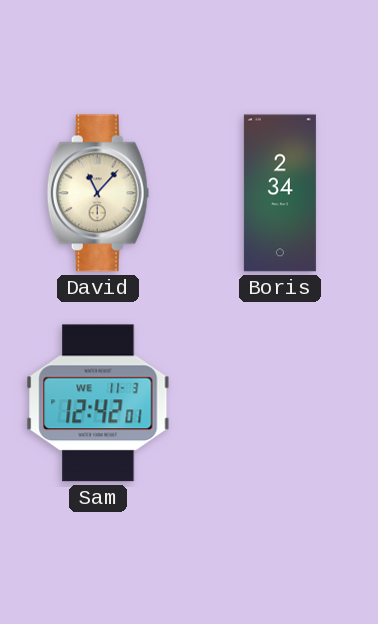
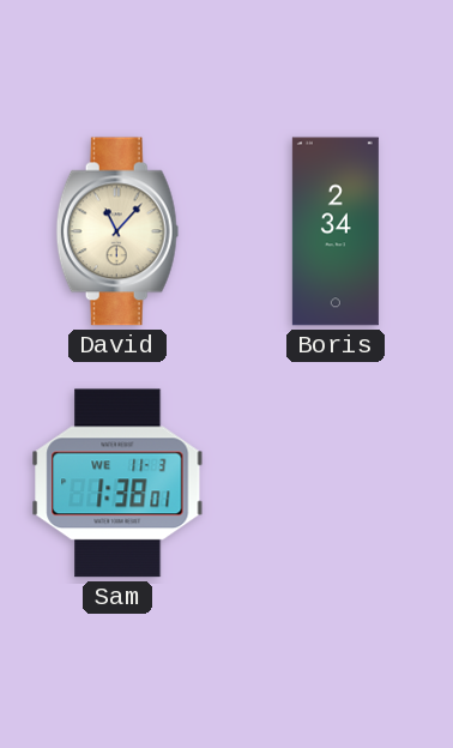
Sam: 12:42 -> 1:38
